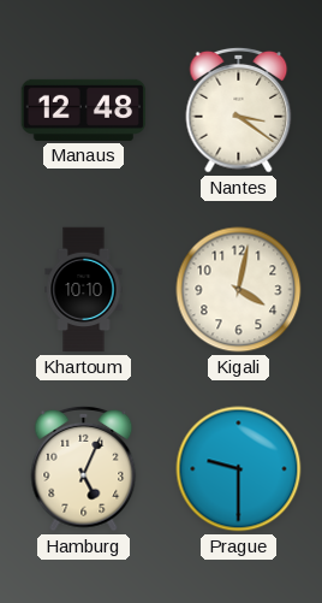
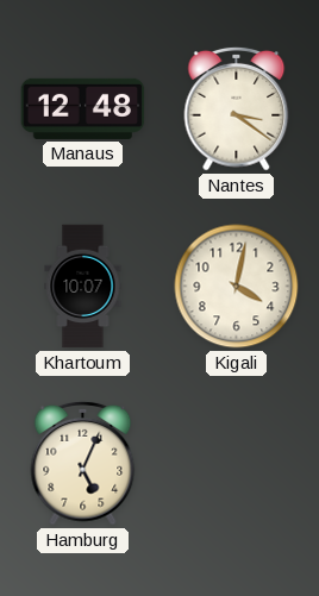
Khartoum: 10:10 -> 10:07
Prague: 9:30 -> none
